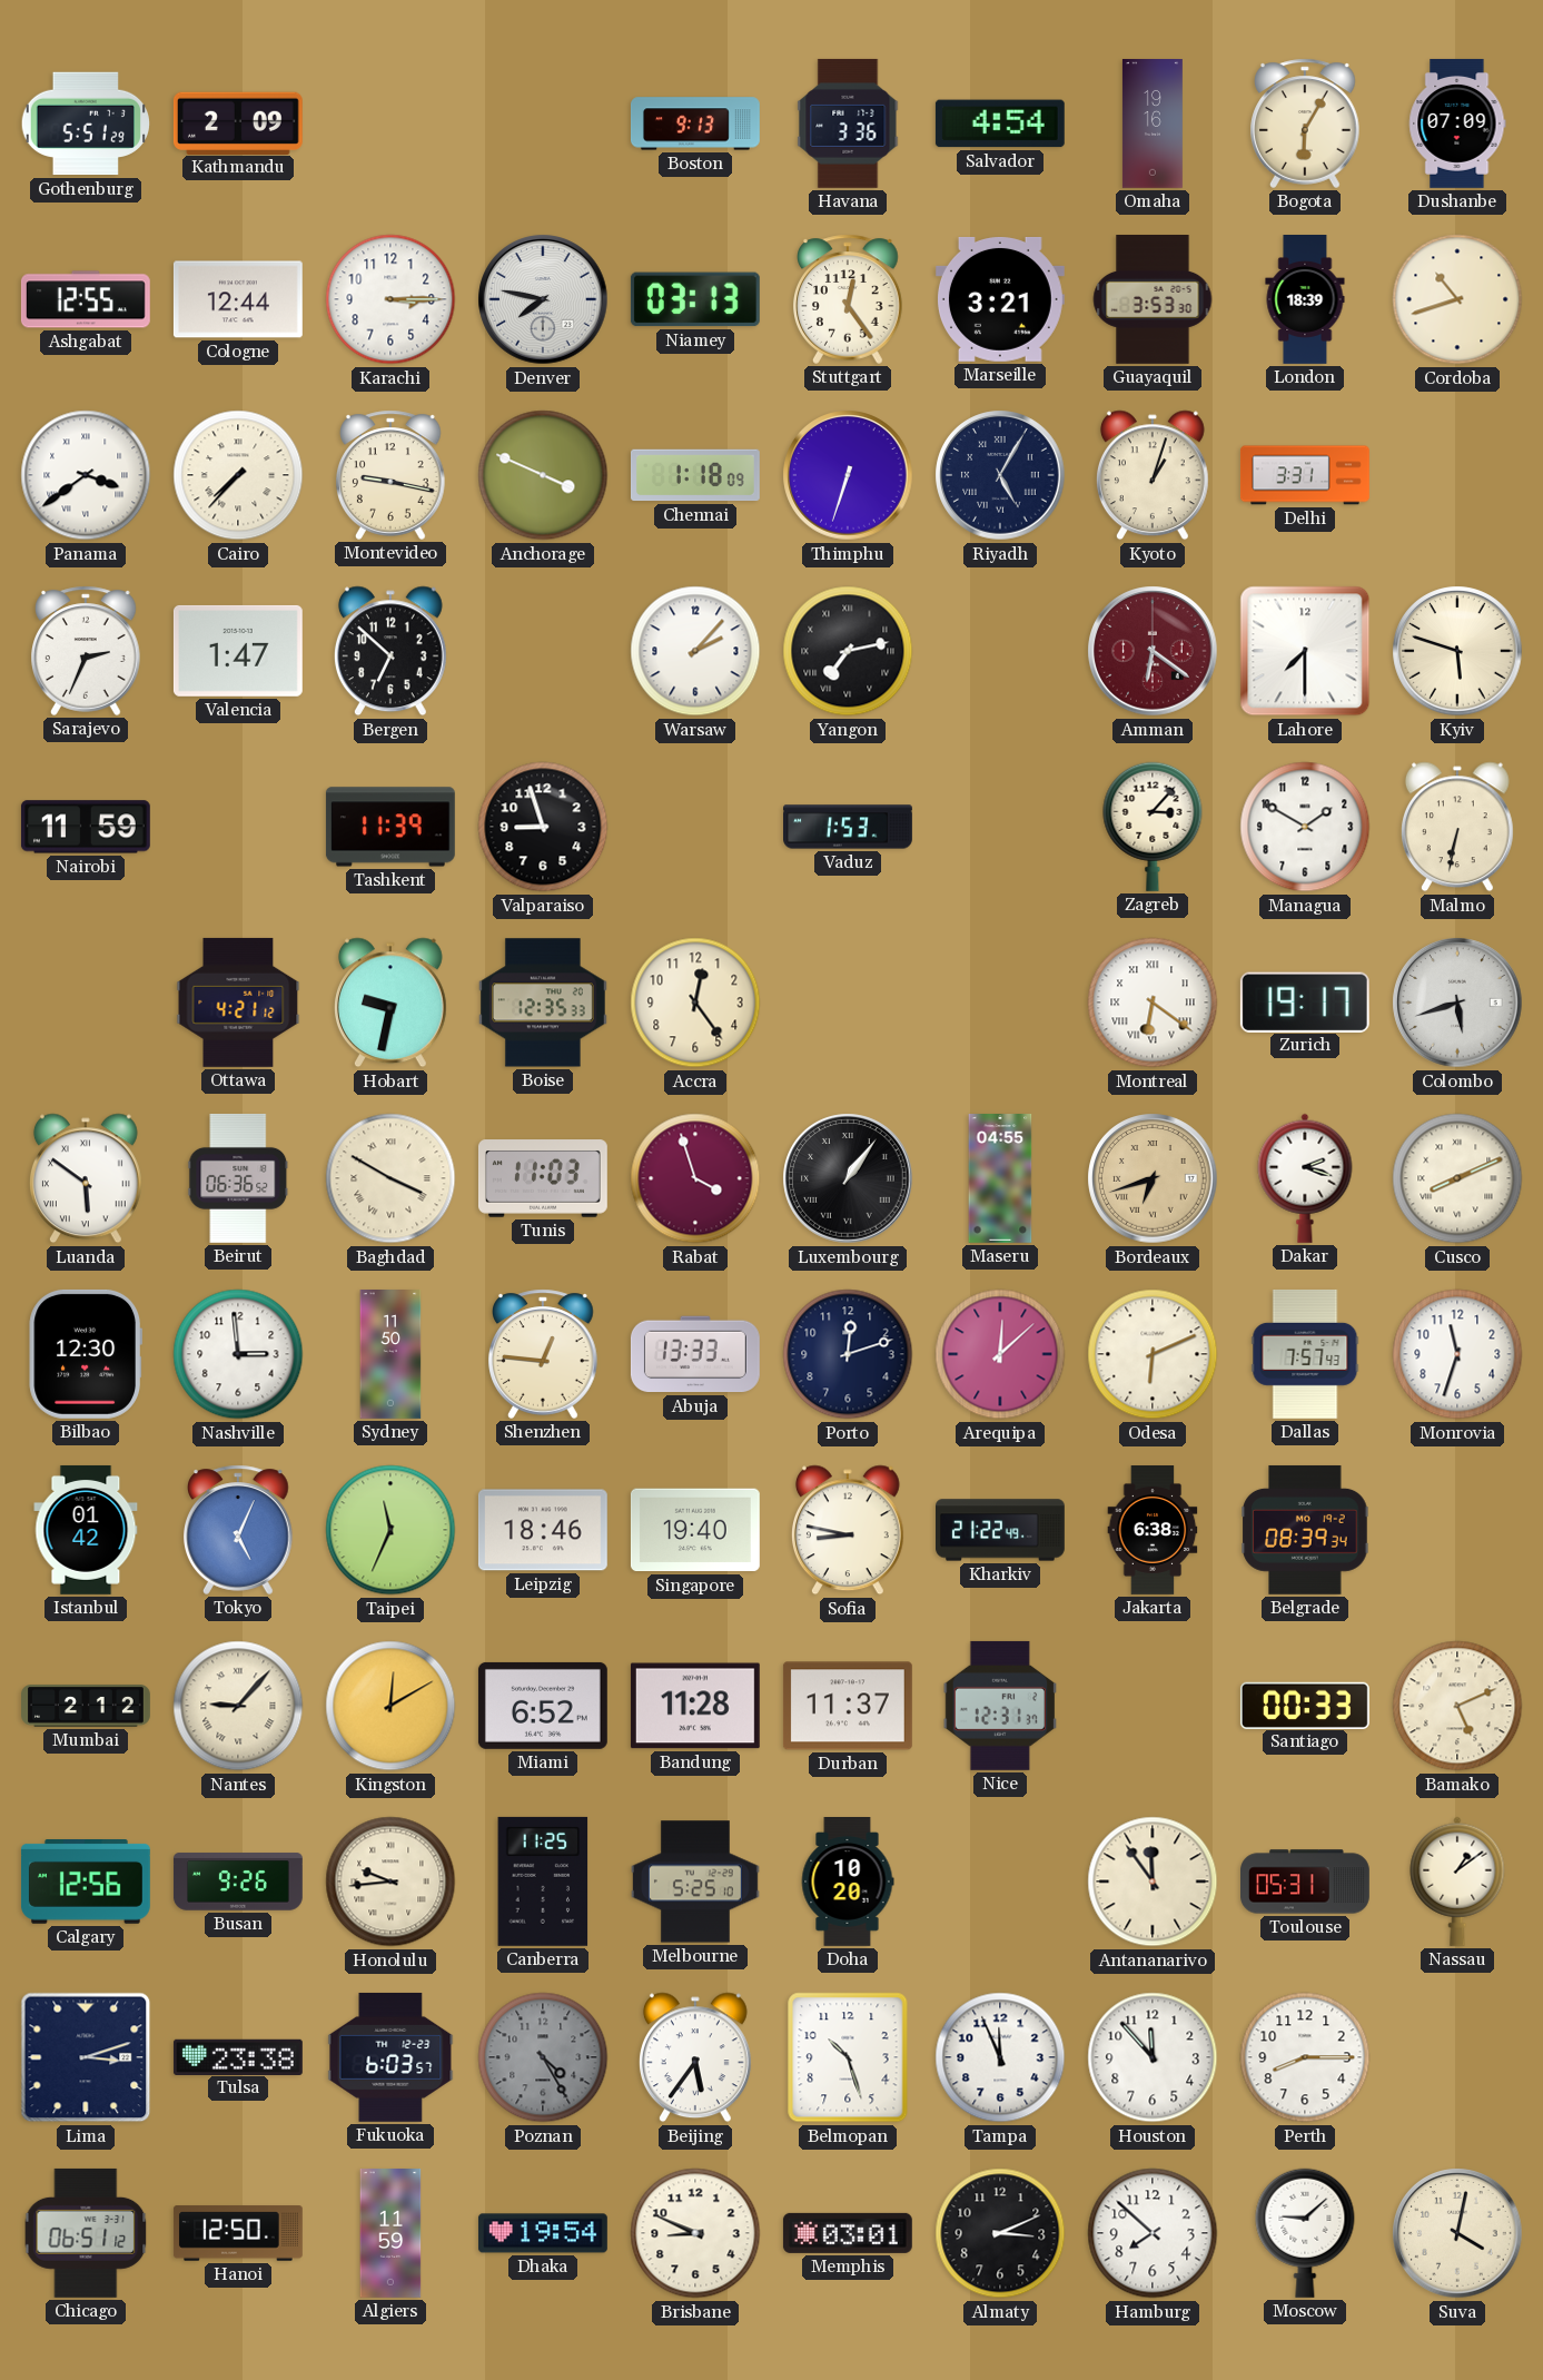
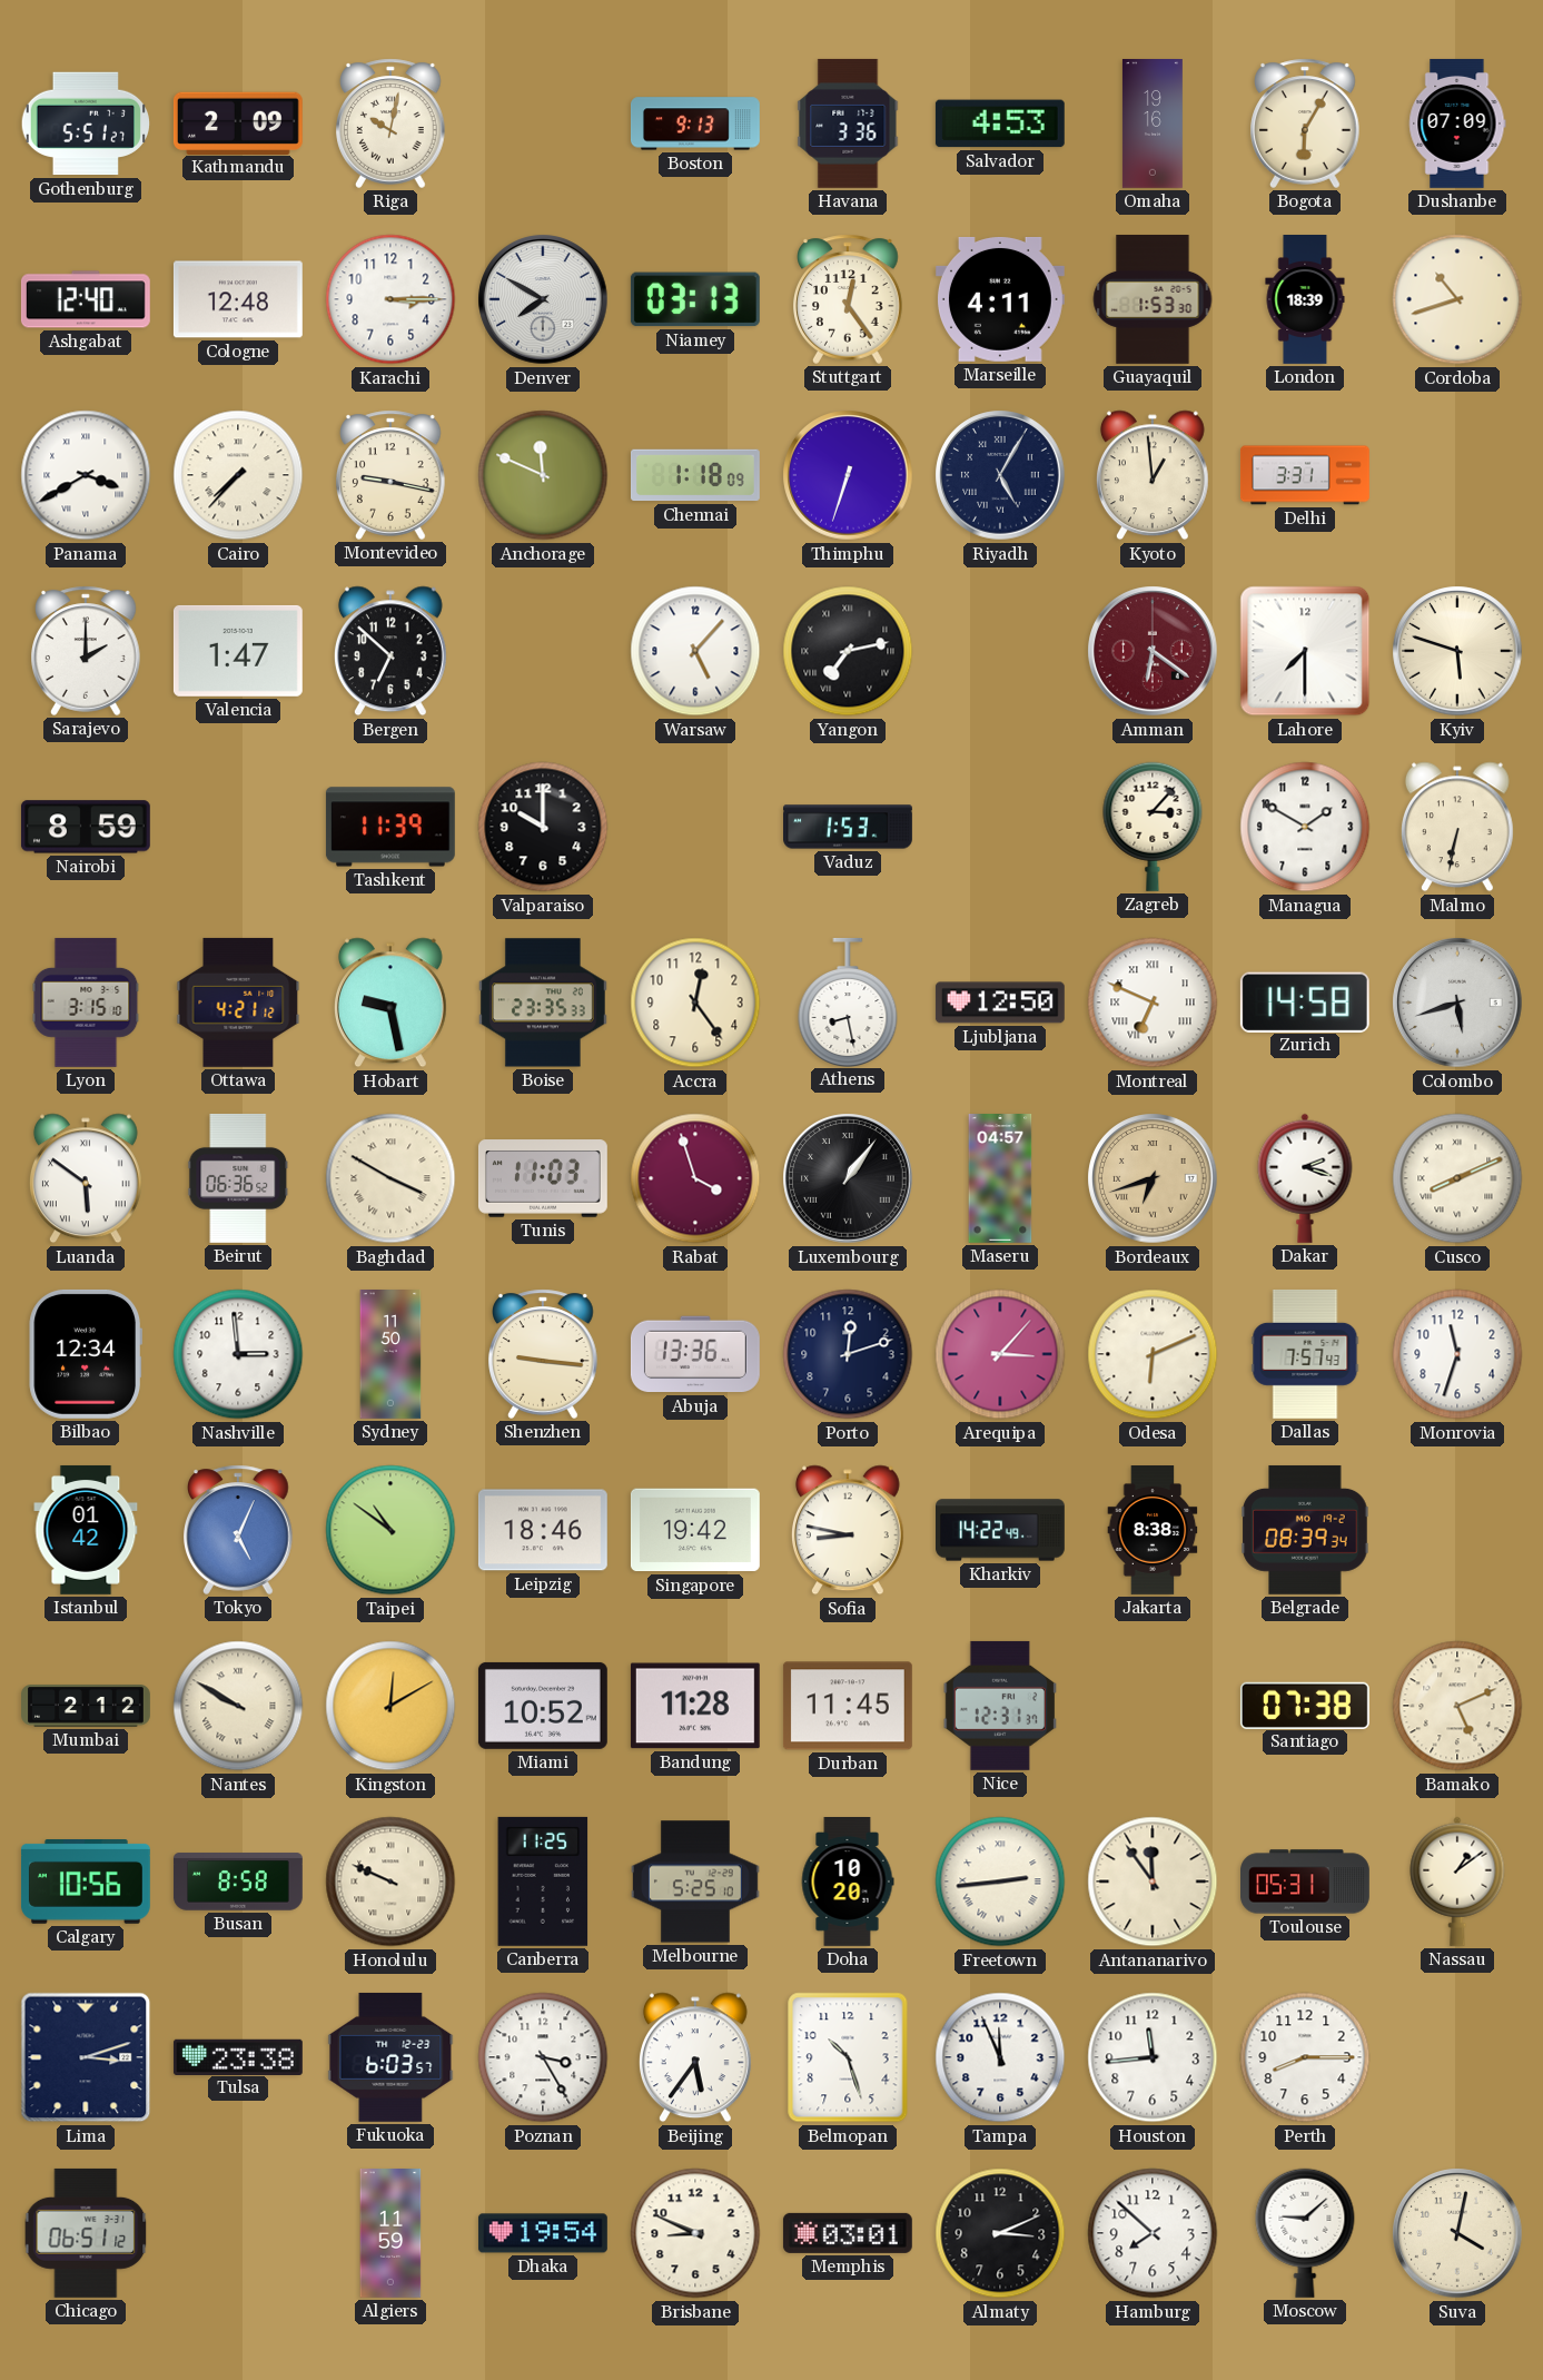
Gothenburg: 5:51:29 -> 5:51:27
Riga: none -> 10:02
Salvador: 4:54 -> 4:53
Ashgabat: 12:55 -> 12:40
Cologne: 12:44 -> 12:48
Denver: 7:47 -> 7:50
Marseille: 3:21 -> 4:11
Guayaquil: 3:53 -> 1:53
Panama: 3:39 -> 3:40
Anchorage: 3:49 -> 11:49
Kyoto: 1:03 -> 12:59
Sarajevo: 2:34 -> 2:00
Warsaw: 2:07 -> 5:07
Nairobi: 11:59 -> 8:59
Valparaiso: 8:57 -> 10:00
Lyon: none -> 3:15
Hobart: 9:32 -> 9:28
Boise: 12:35 -> 23:35
Athens: none -> 8:28
Ljubljana: none -> 12:50
Montreal: 6:21 -> 6:49
Zurich: 19:17 -> 14:58
Maseru: 04:55 -> 04:57
Bilbao: 12:30 -> 12:34
Shenzhen: 12:46 -> 9:16
Abuja: 13:33 -> 13:36
Arequipa: 12:08 -> 3:07
Taipei: 11:34 -> 10:51
Singapore: 19:40 -> 19:42
Kharkiv: 21:22 -> 14:22
Jakarta: 6:38 -> 8:38
Nantes: 9:07 -> 9:50
Miami: 6:52 -> 10:52
Durban: 11:37 -> 11:45
Santiago: 00:33 -> 07:38
Calgary: 12:56 -> 10:56
Busan: 9:26 -> 8:58
Honolulu: 9:44 -> 9:49
Freetown: none -> 2:44
Poznan: 4:25 -> 3:25
Poznan dial: grey -> white
Houston: 11:53 -> 11:44
Hanoi: 12:50 -> none
